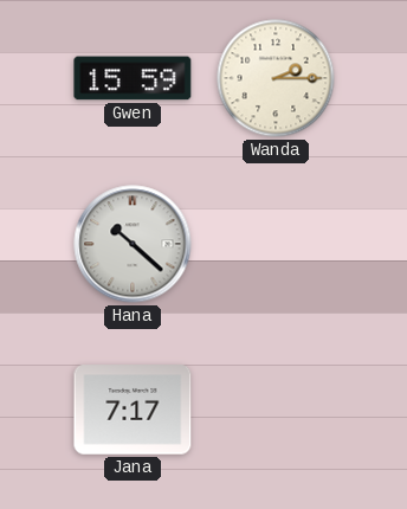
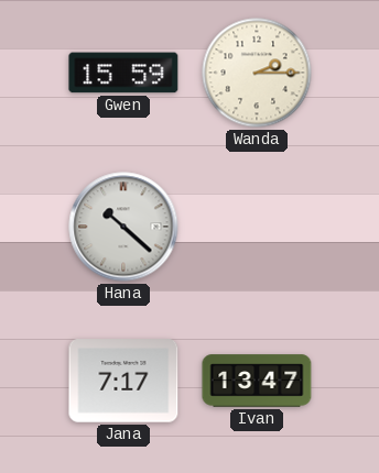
Ivan: none -> 13:47
